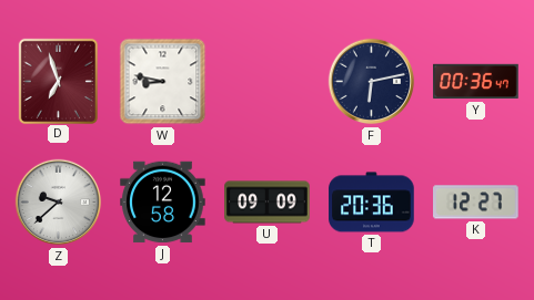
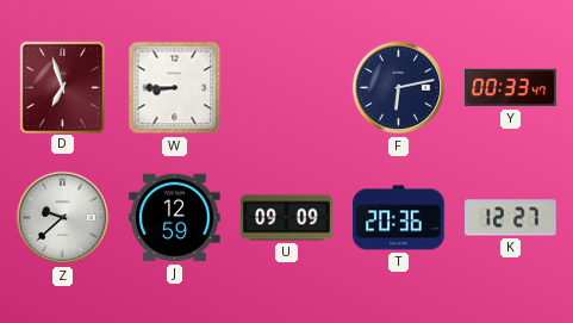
W: 8:47 -> 8:45
Y: 00:36 -> 00:33
J: 12:58 -> 12:59
